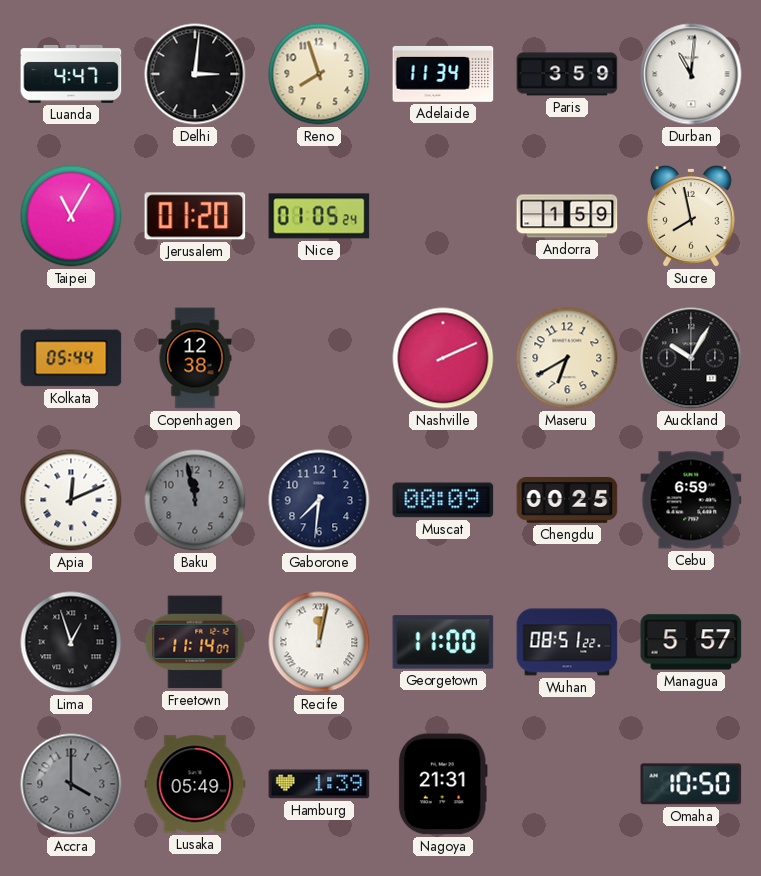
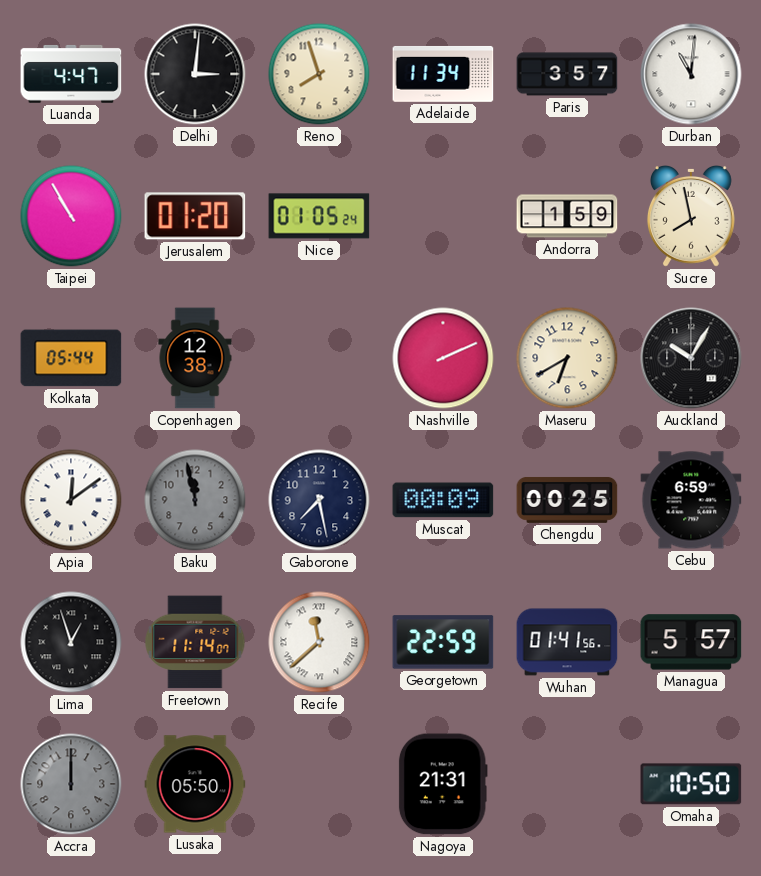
Paris: 3:59 -> 3:57
Taipei: 11:05 -> 10:55
Apia: 12:11 -> 12:09
Gaborone: 7:31 -> 7:28
Recife: 12:02 -> 11:38
Georgetown: 11:00 -> 22:59
Wuhan: 08:51 -> 01:41
Accra: 4:00 -> 12:00
Lusaka: 05:49 -> 05:50
Hamburg: 1:39 -> none
